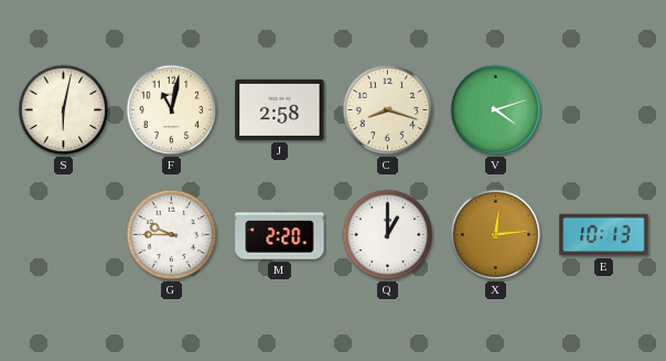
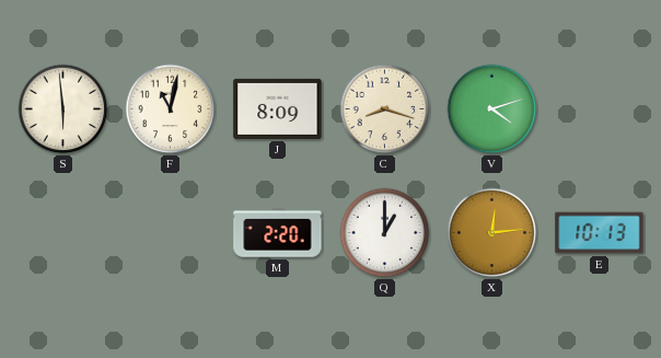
S: 6:02 -> 5:59
J: 2:58 -> 8:09
G: 9:45 -> none
